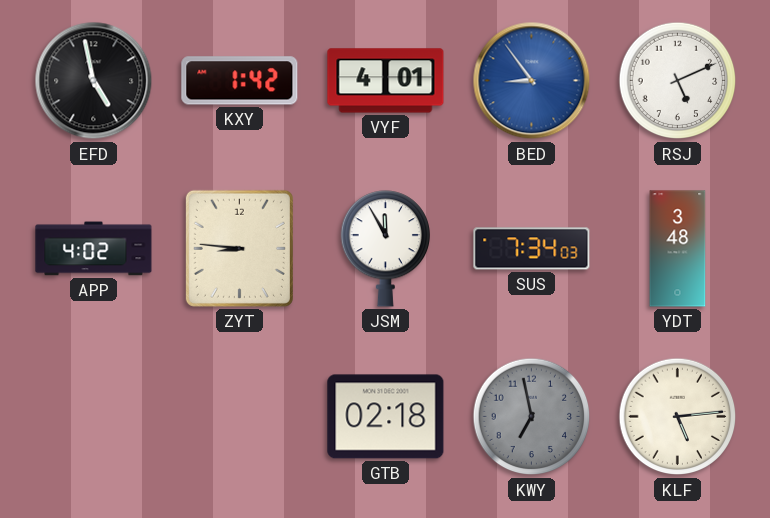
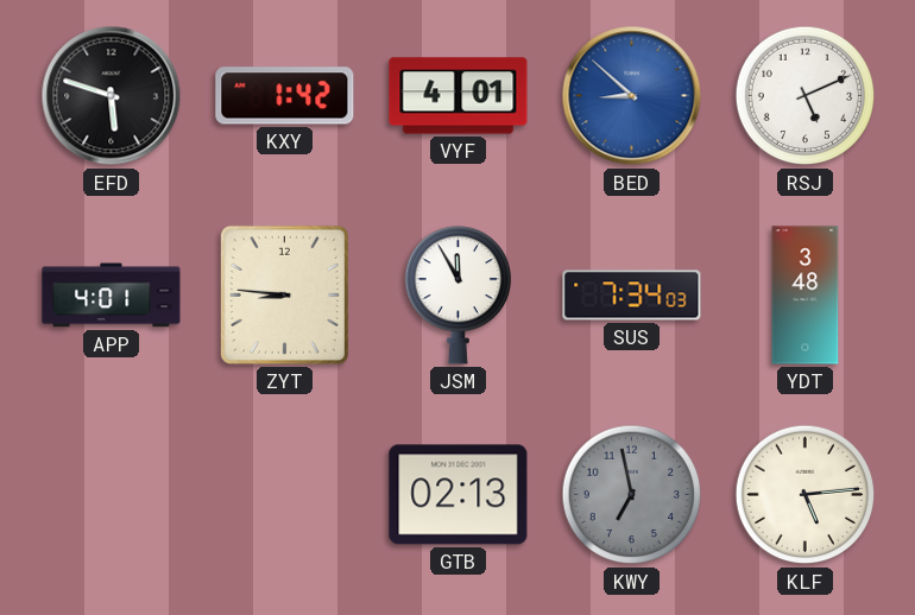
EFD: 4:58 -> 5:48
BED: 8:54 -> 8:52
APP: 4:02 -> 4:01
GTB: 02:18 -> 02:13
